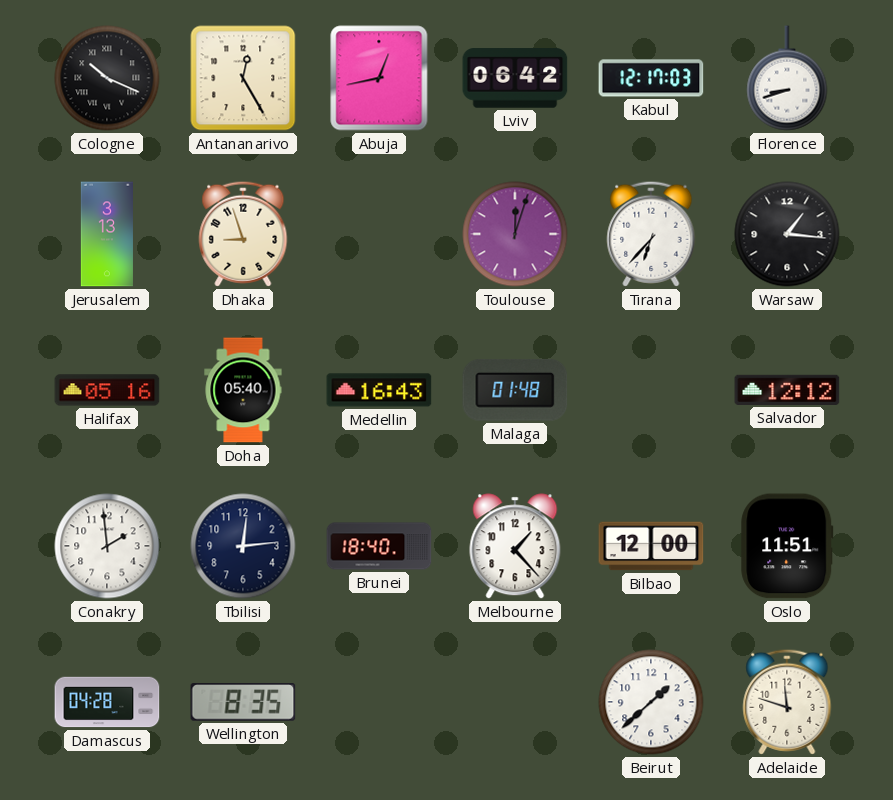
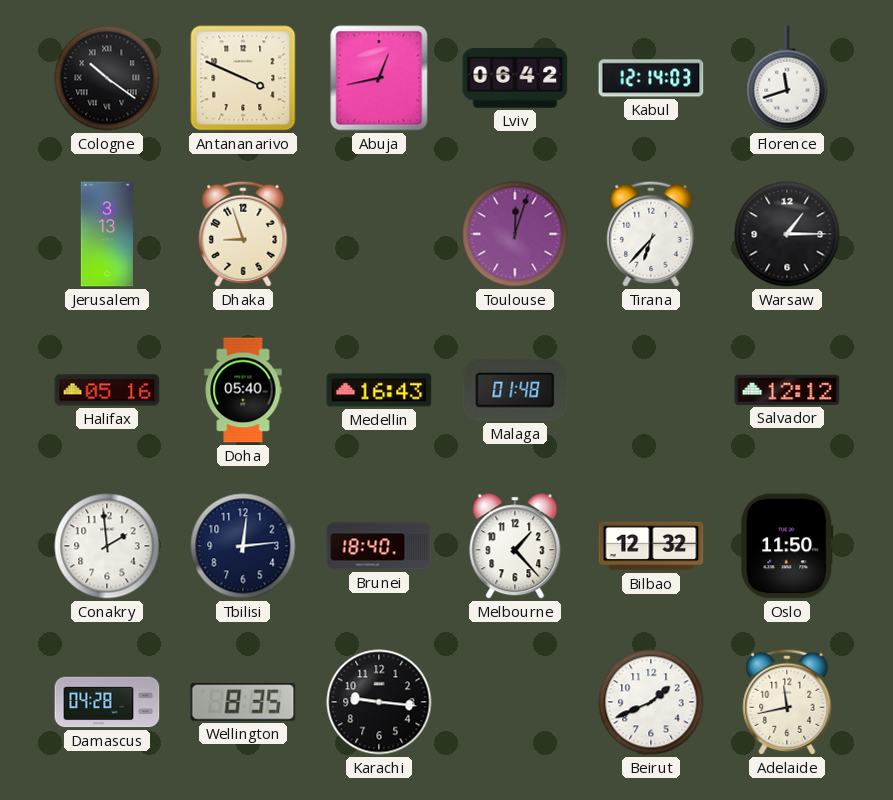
Cologne: 10:19 -> 10:21
Antananarivo: 12:25 -> 3:49
Kabul: 12:17 -> 12:14
Florence: 8:42 -> 11:42
Warsaw: 1:16 -> 1:15
Bilbao: 12:00 -> 12:32
Oslo: 11:51 -> 11:50
Karachi: none -> 9:16
Beirut: 1:38 -> 1:41
Adelaide: 11:48 -> 11:43
